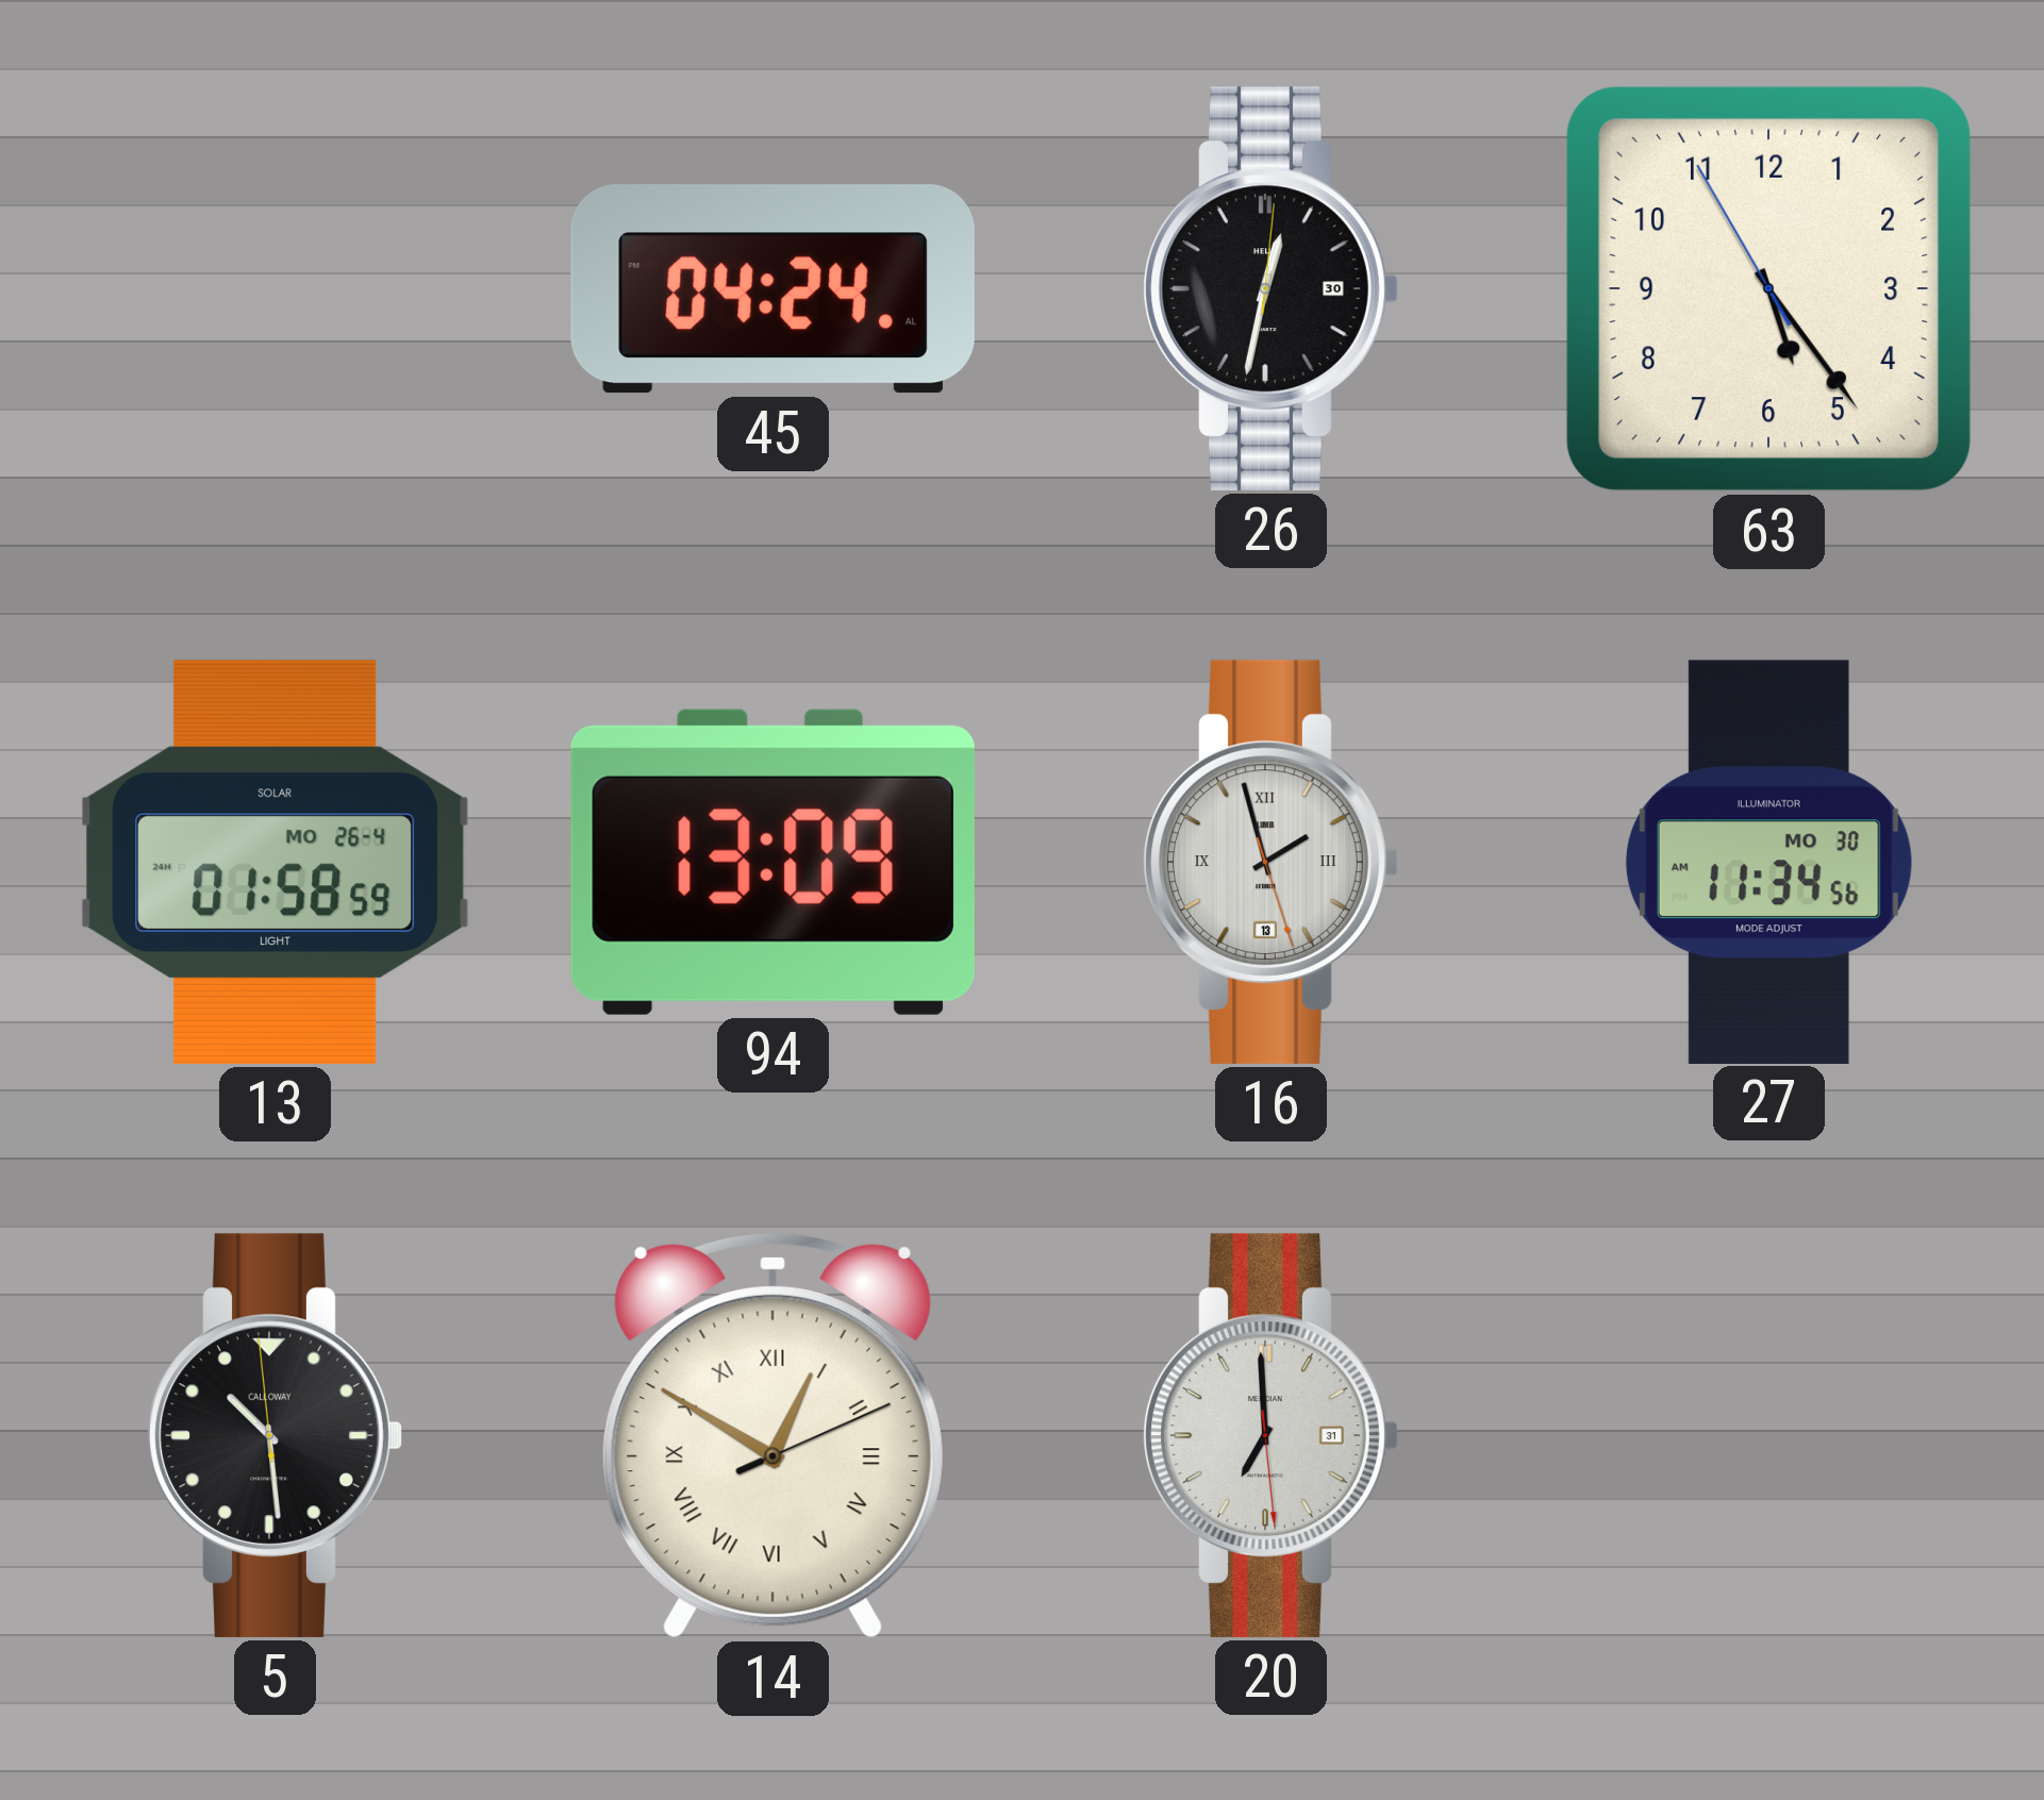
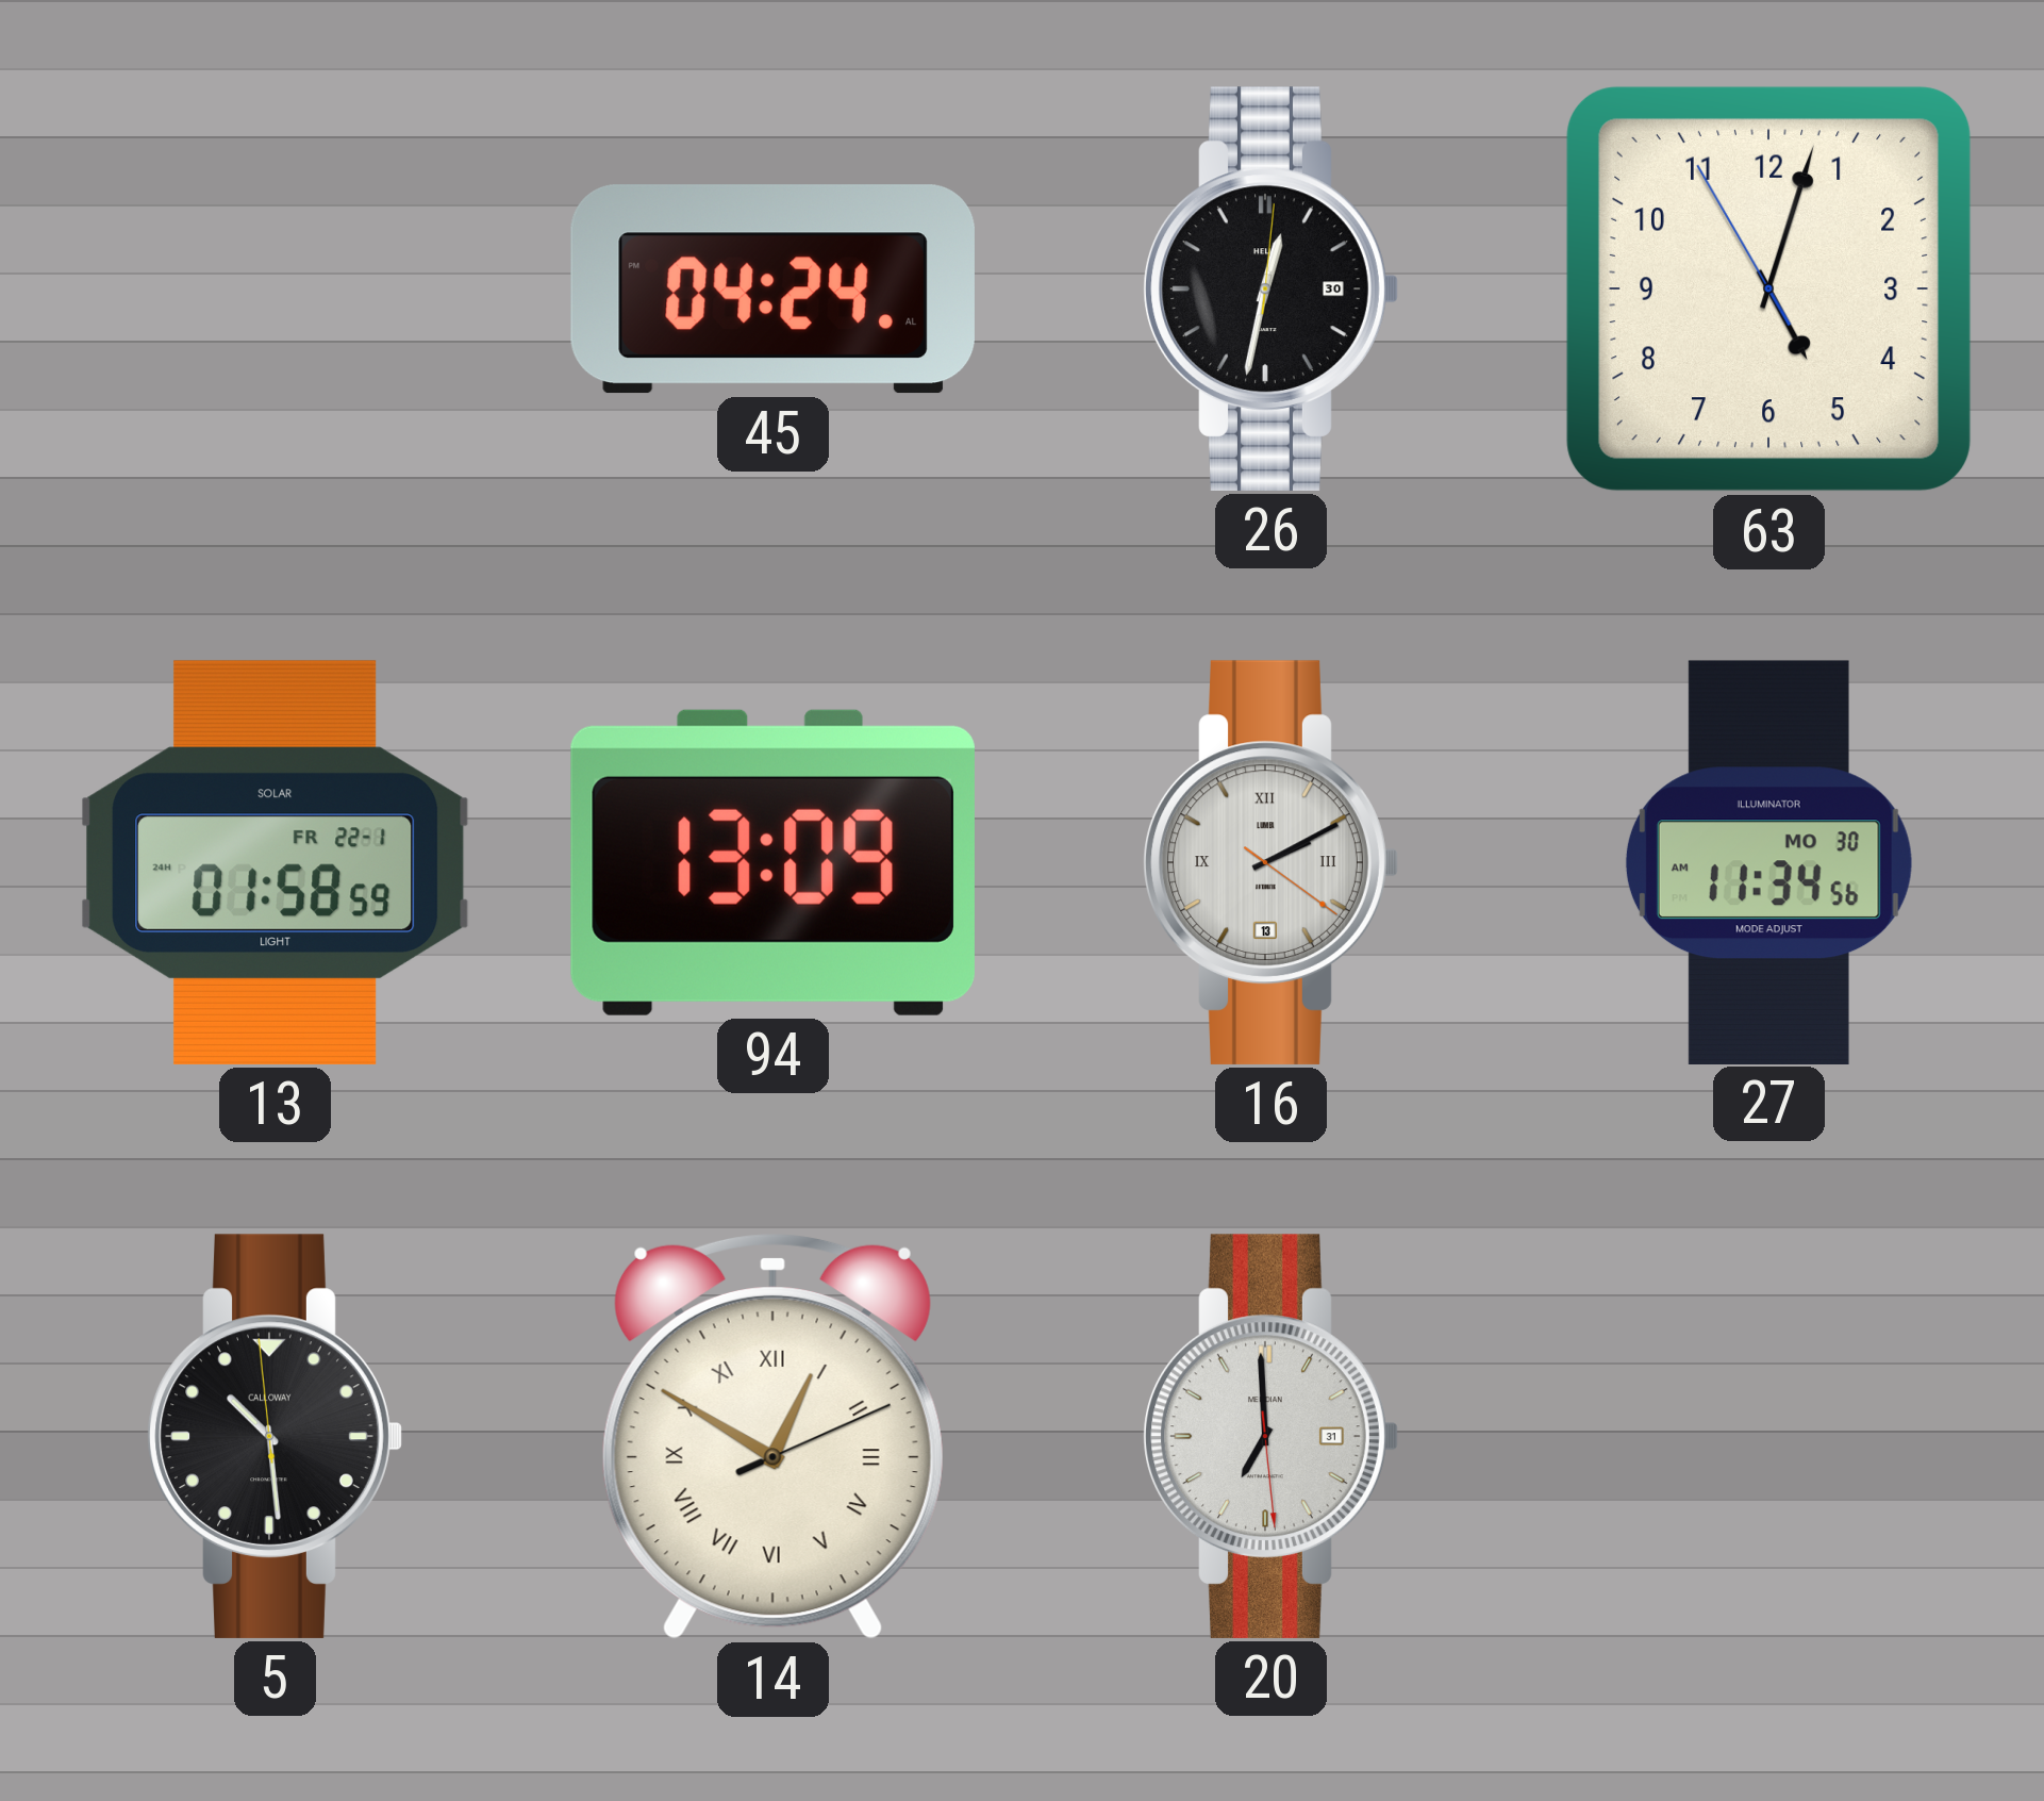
63: 5:23 -> 5:02
13 date: MO 26-4 -> FR 22-1
16: 1:57 -> 2:10
